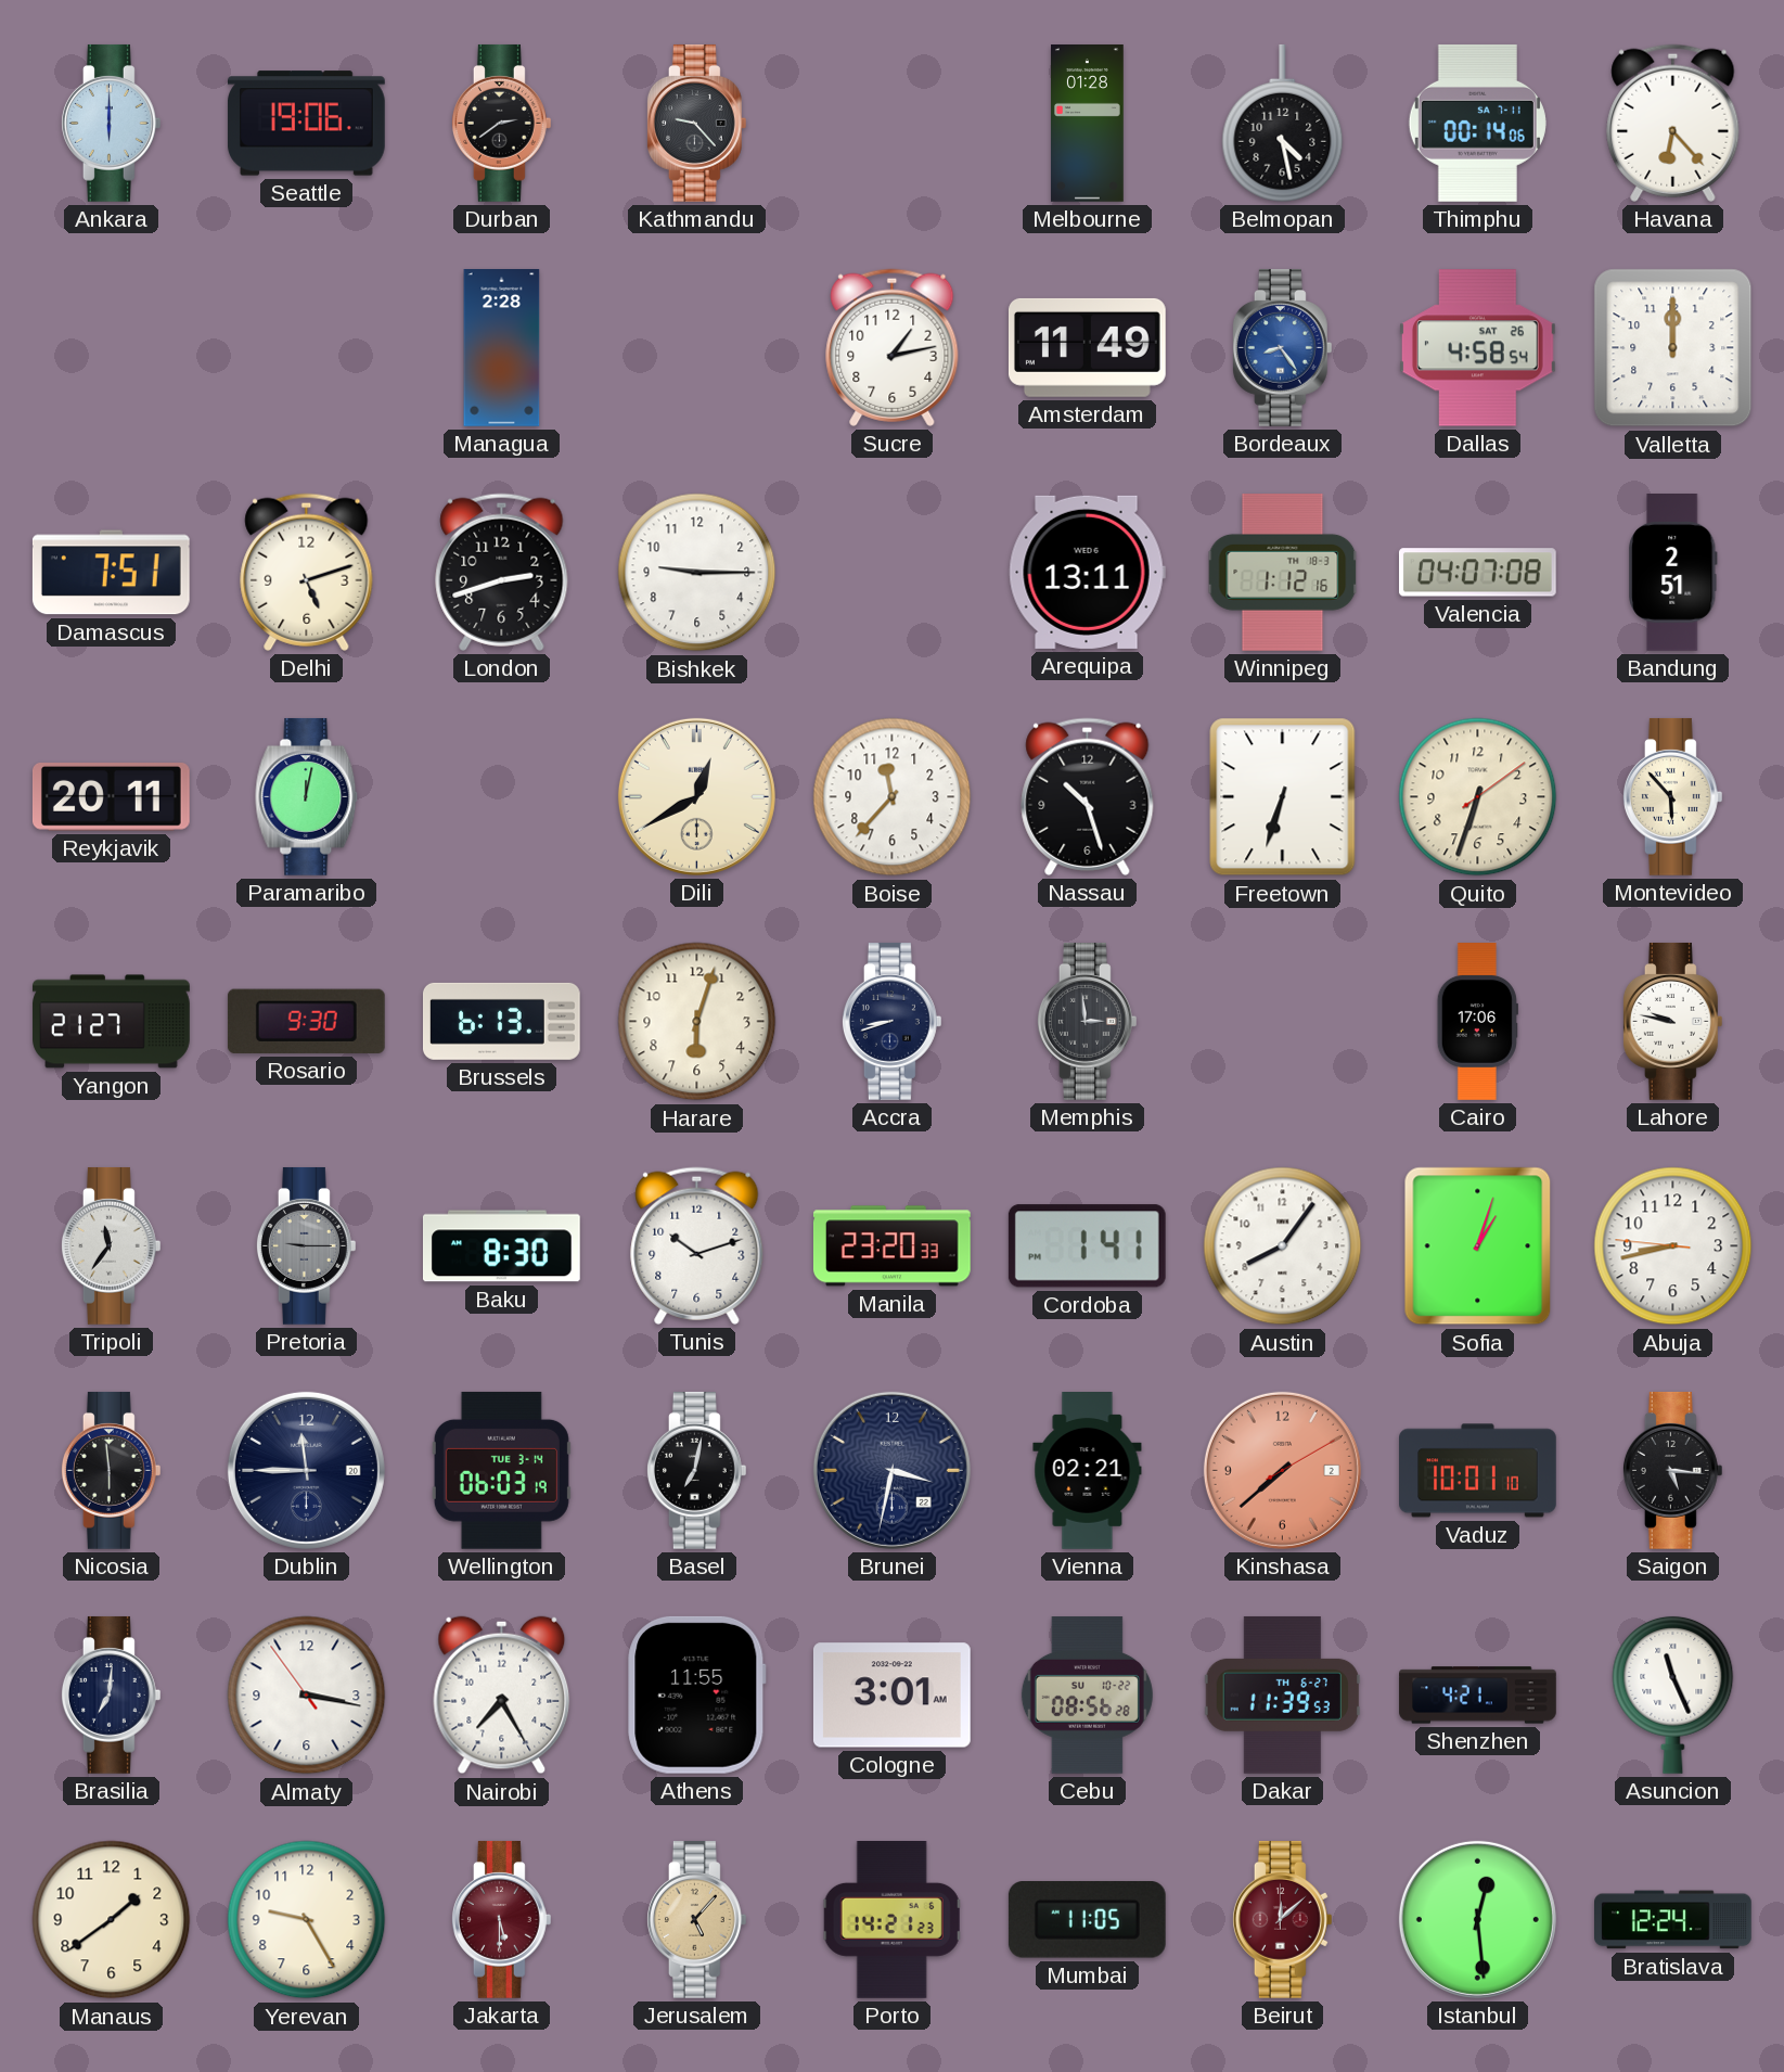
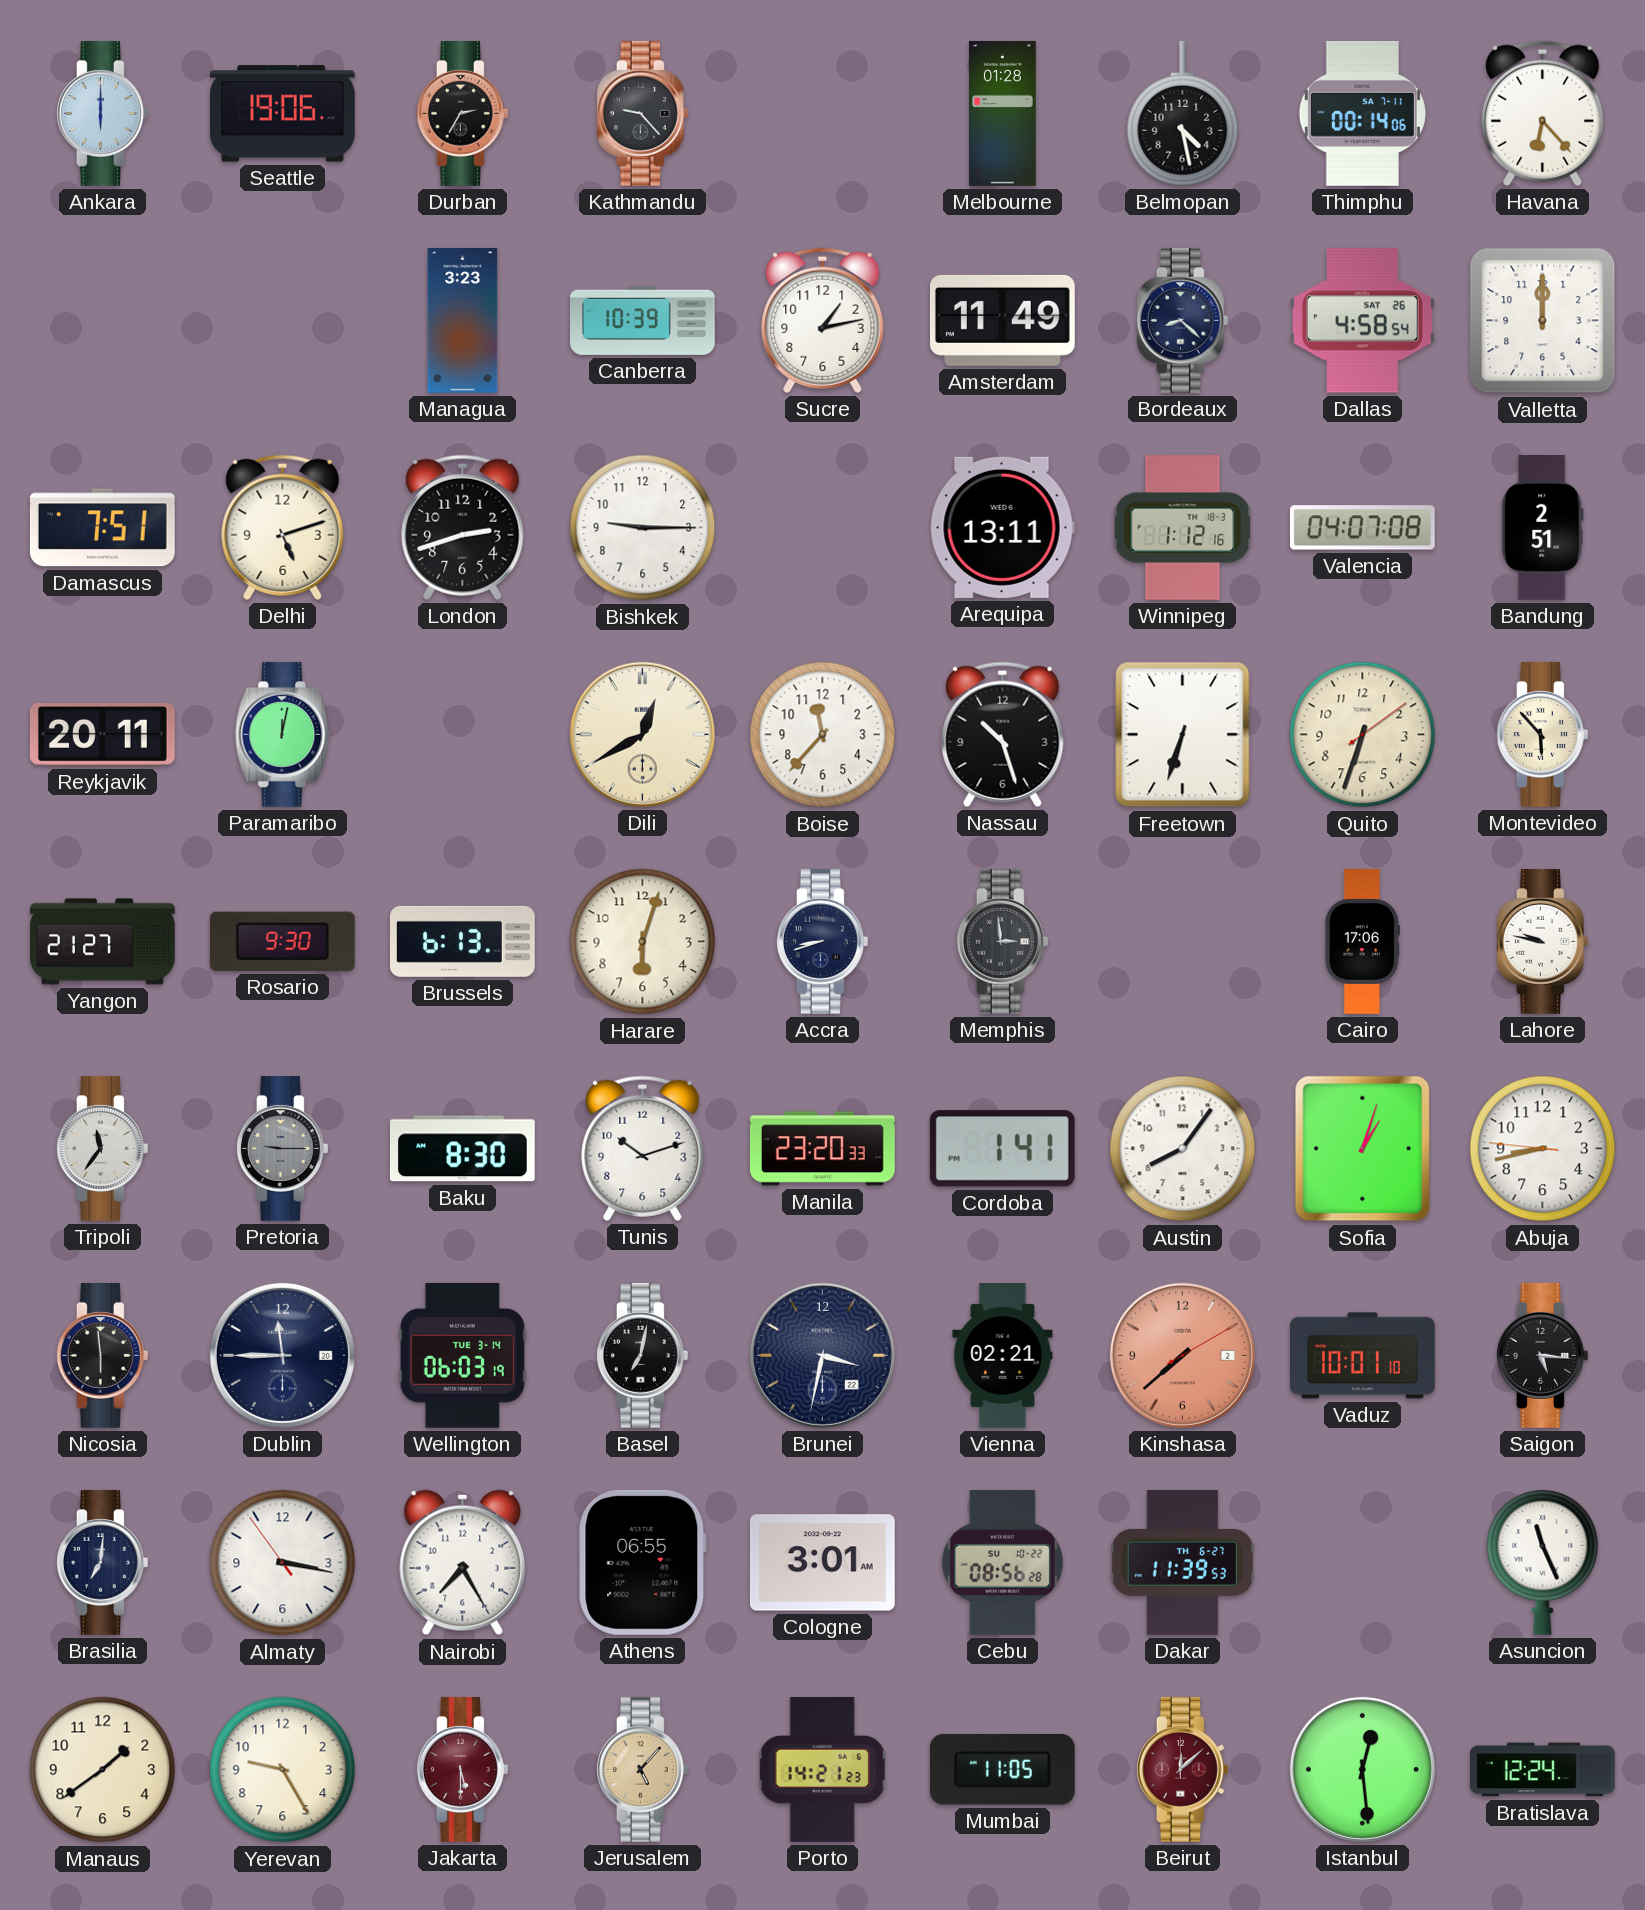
Durban: 2:39 -> 2:35
Managua: 2:28 -> 3:23
Canberra: none -> 10:39
Bordeaux: 8:24 -> 8:22
Bordeaux dial: blue -> navy
Athens: 11:55 -> 06:55
Shenzhen: 4:21 -> none
